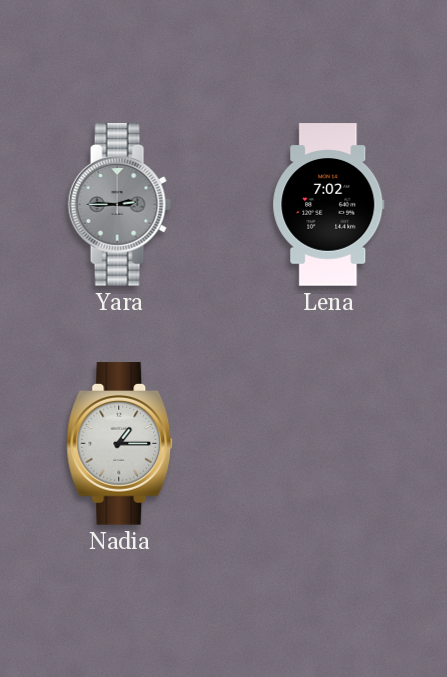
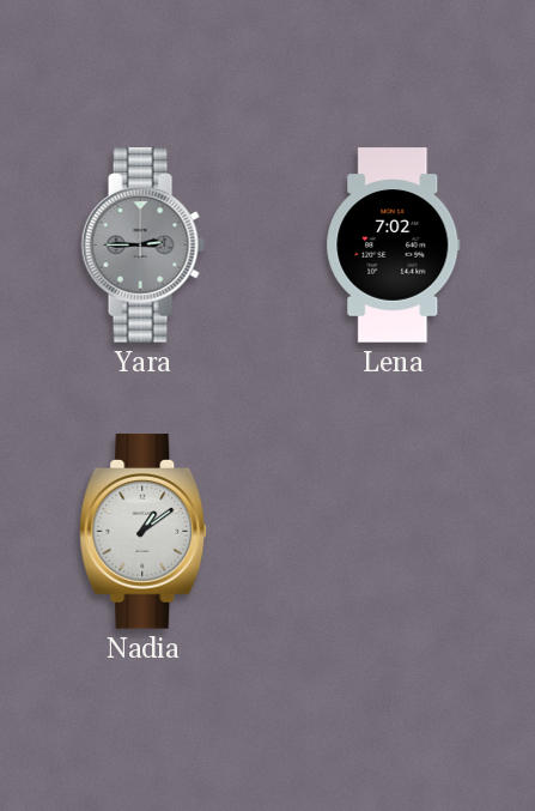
Nadia: 1:15 -> 1:09
